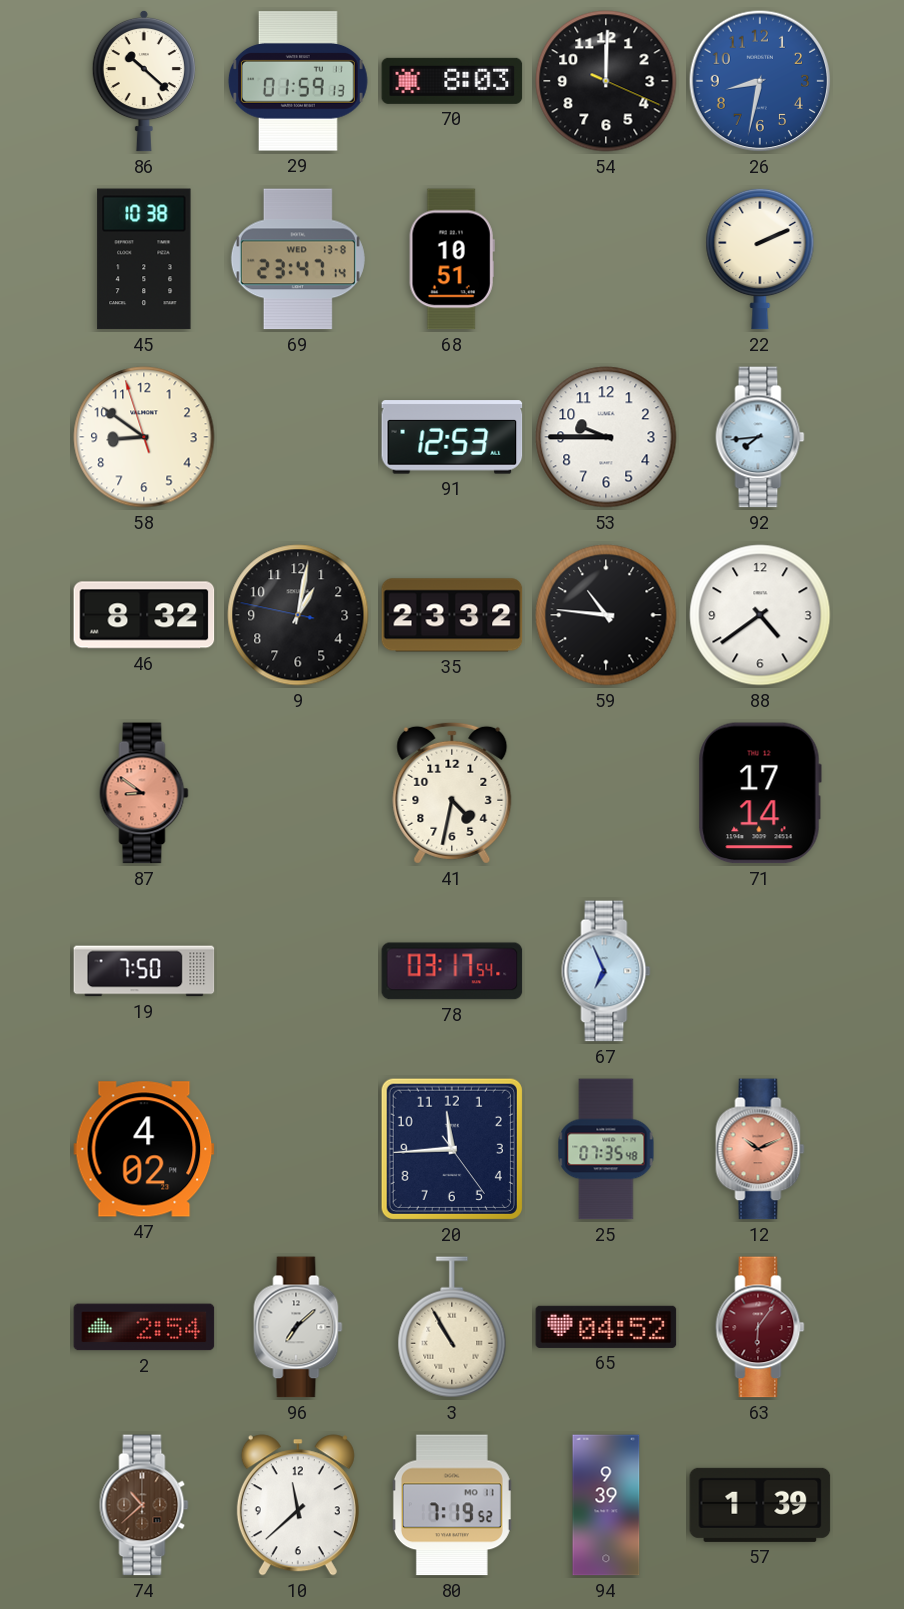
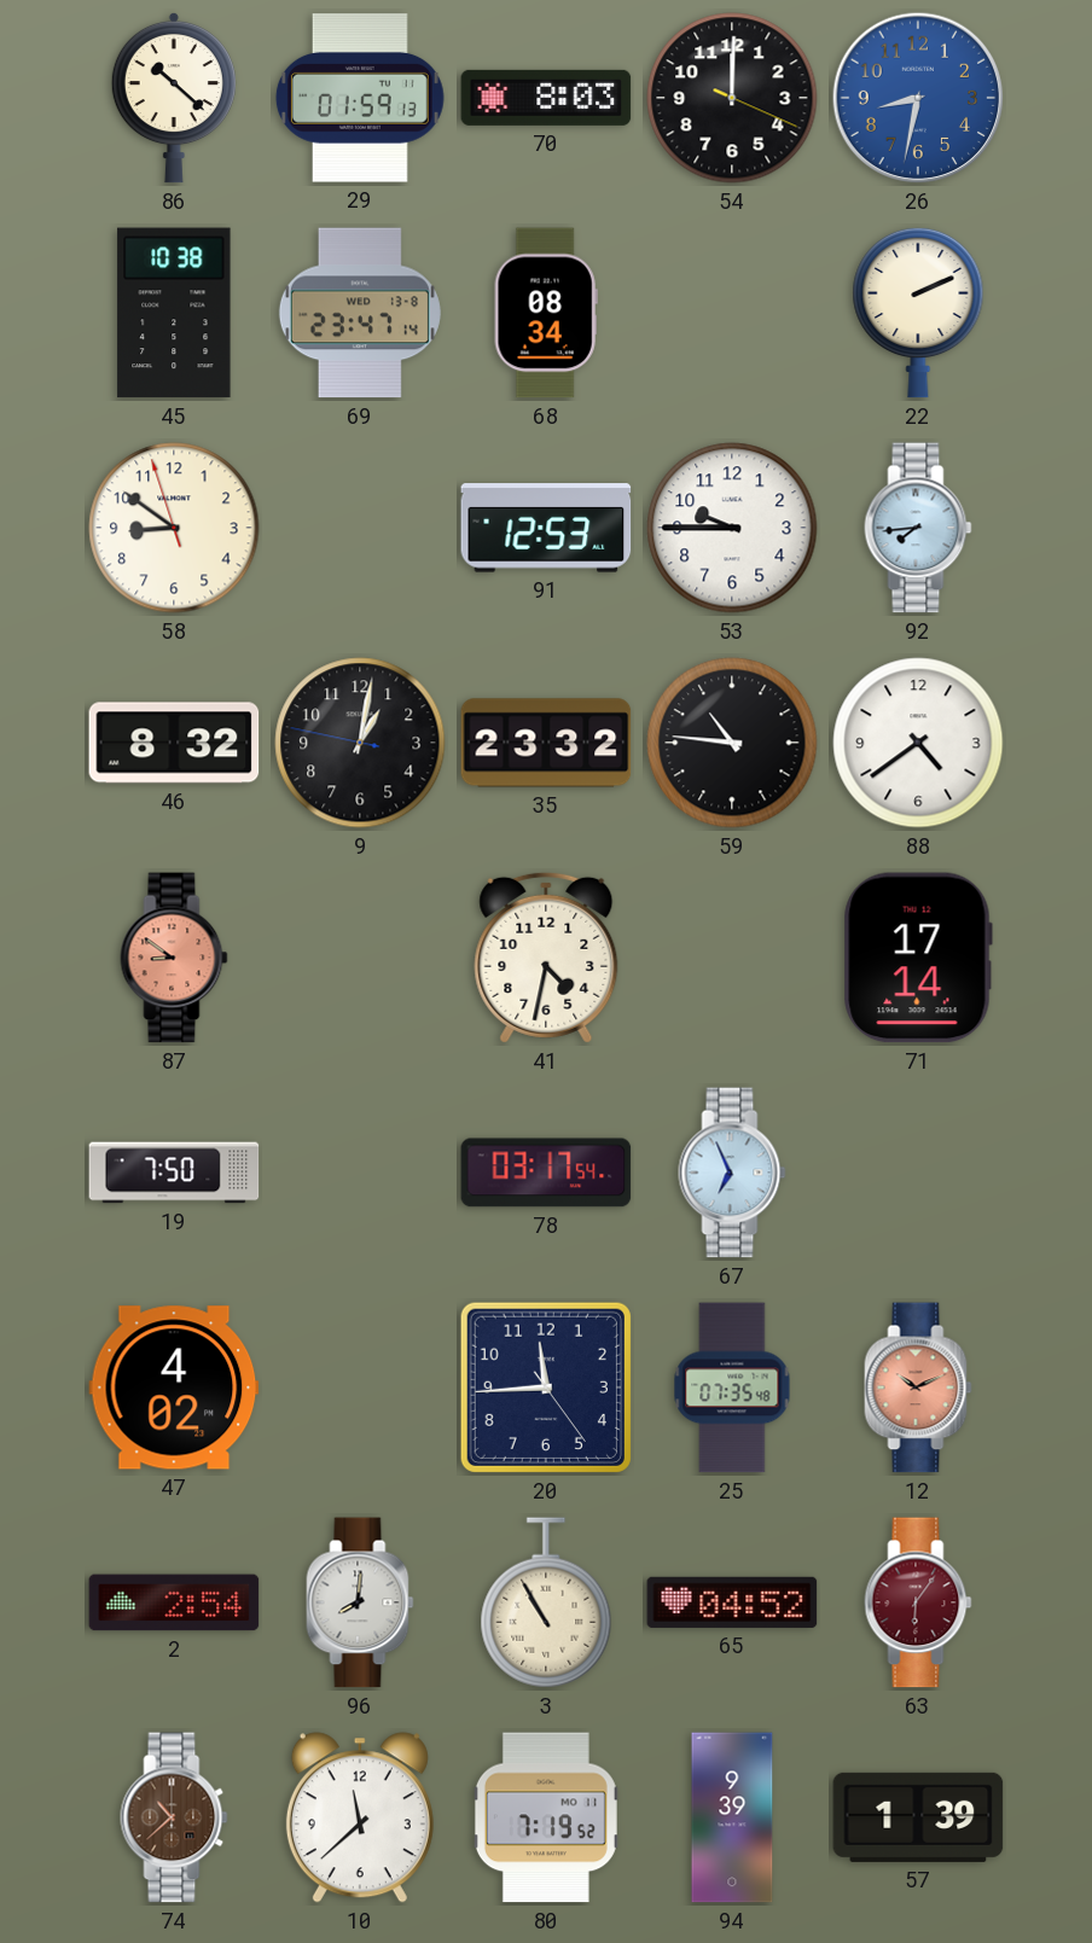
68: 10:51 -> 08:34
96: 7:08 -> 8:01
